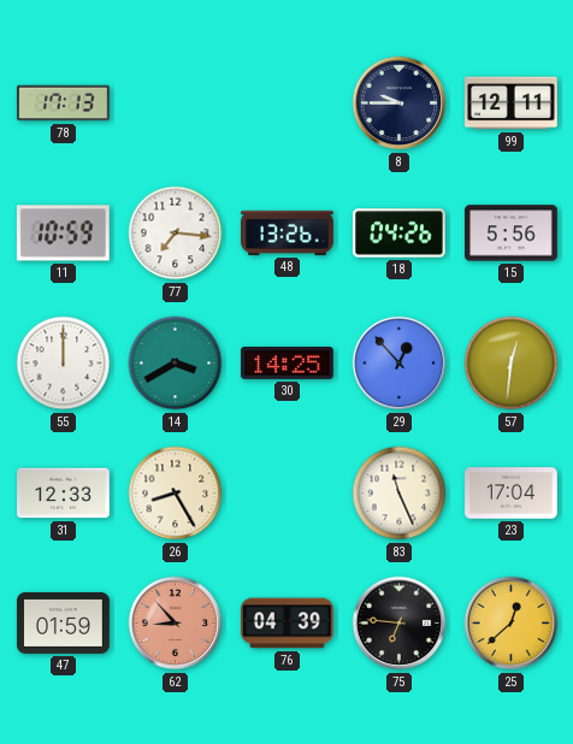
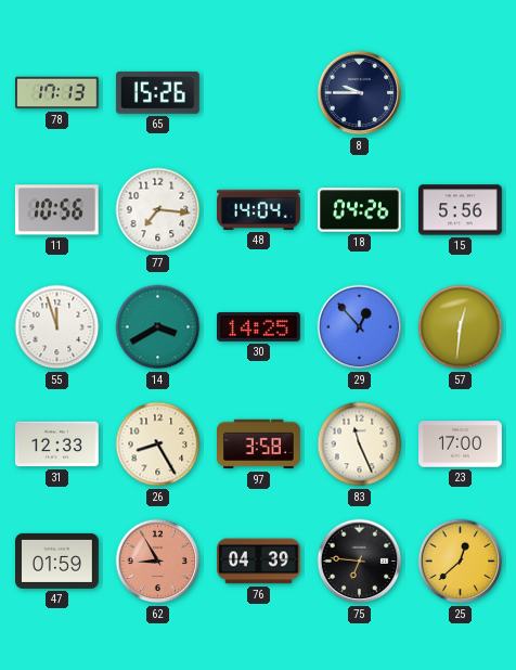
65: none -> 15:26
99: 12:11 -> none
11: 10:59 -> 10:56
48: 13:26 -> 14:04
55: 12:00 -> 11:57
97: none -> 3:58
23: 17:04 -> 17:00
62: 8:53 -> 8:55
